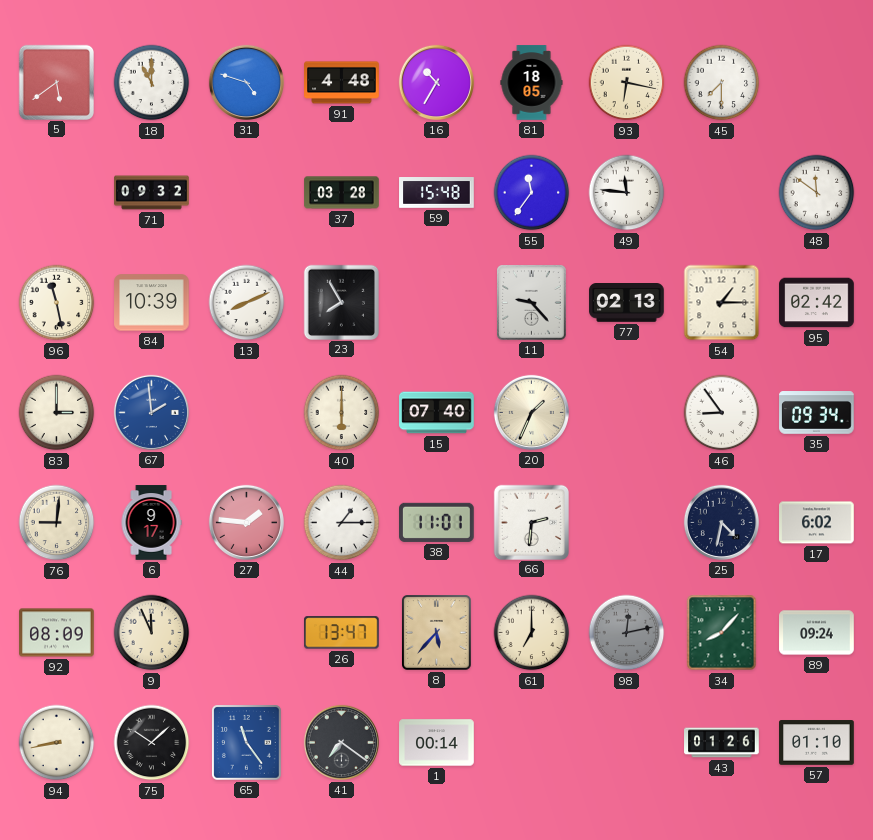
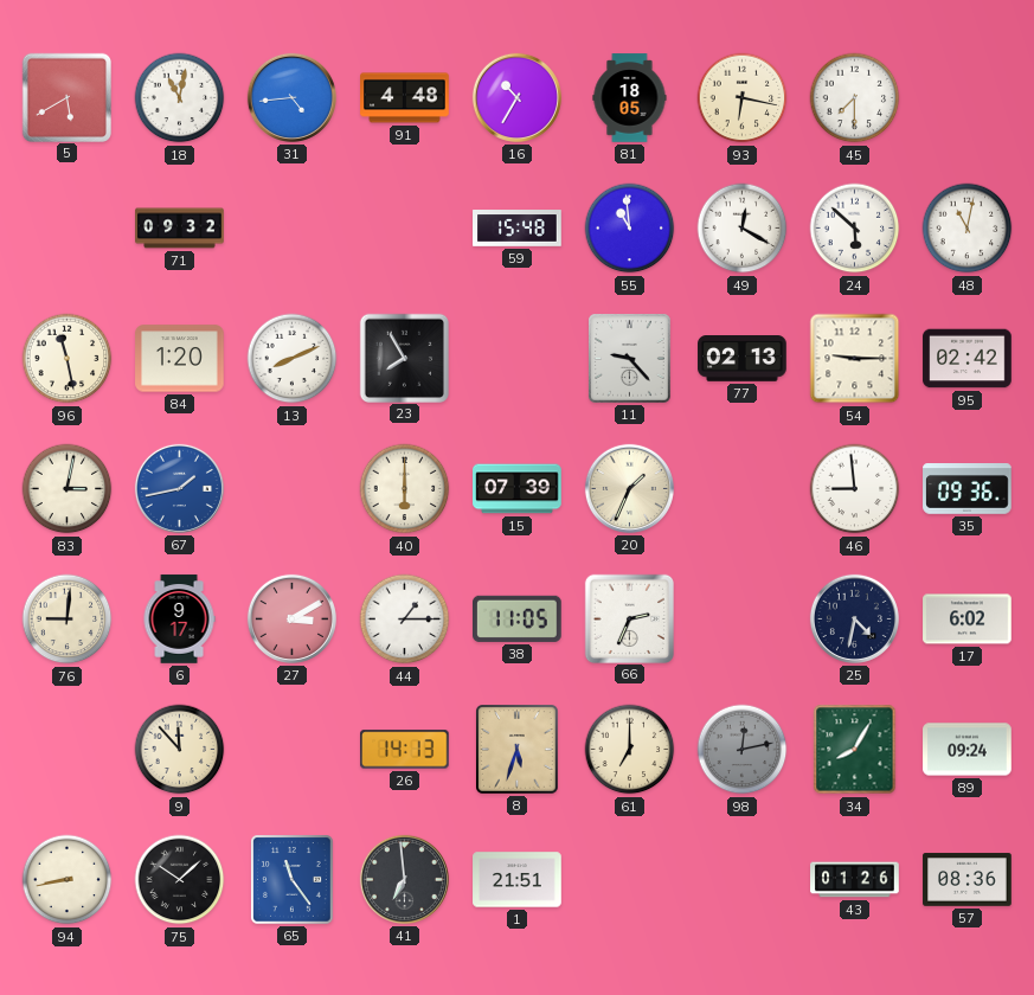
5: 5:39 -> 5:40
18: 11:00 -> 11:02
31: 4:48 -> 4:44
37: 03:28 -> none
55: 11:36 -> 10:59
49: 11:46 -> 12:20
24: none -> 5:52
48: 11:51 -> 11:02
84: 10:39 -> 1:20
54: 1:15 -> 9:15
83: 3:00 -> 3:02
67: 1:59 -> 1:43
15: 07:40 -> 07:39
46: 8:54 -> 8:59
35: 09:34 -> 09:36
27: 1:46 -> 3:10
38: 11:01 -> 11:05
66: 2:31 -> 2:34
92: 08:09 -> none
9: 11:56 -> 11:53
26: 13:47 -> 14:13
8: 5:37 -> 5:33
34: 8:07 -> 8:05
41: 7:21 -> 6:59
1: 00:14 -> 21:51
57: 01:10 -> 08:36
